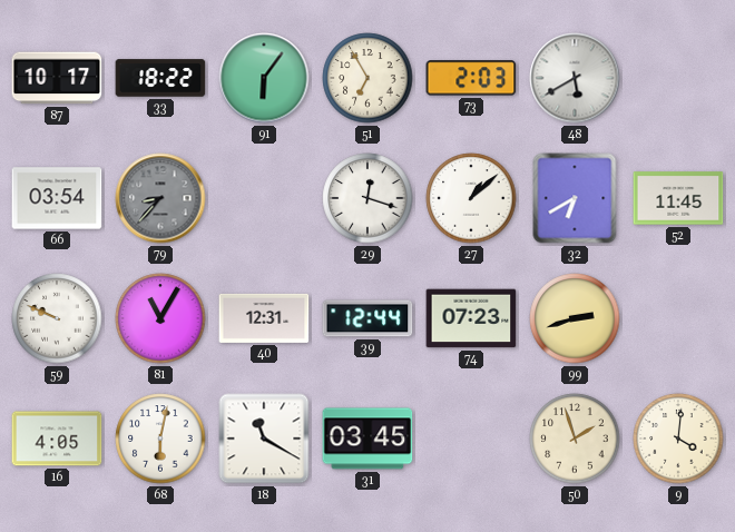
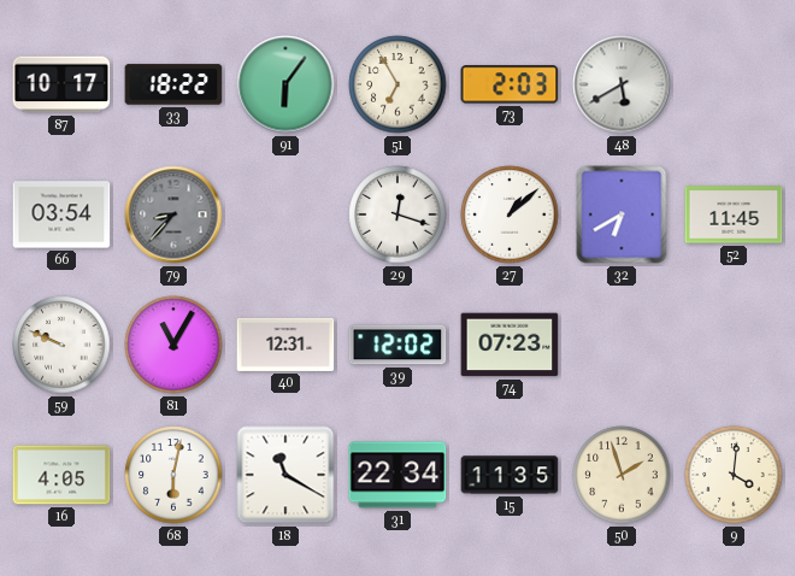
39: 12:44 -> 12:02
99: 2:42 -> none
31: 03:45 -> 22:34
15: none -> 11:35
